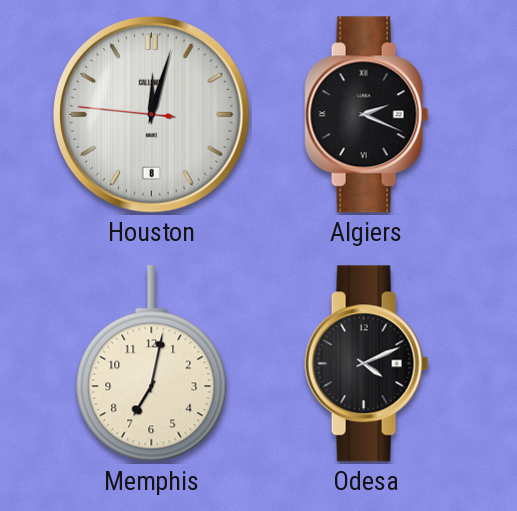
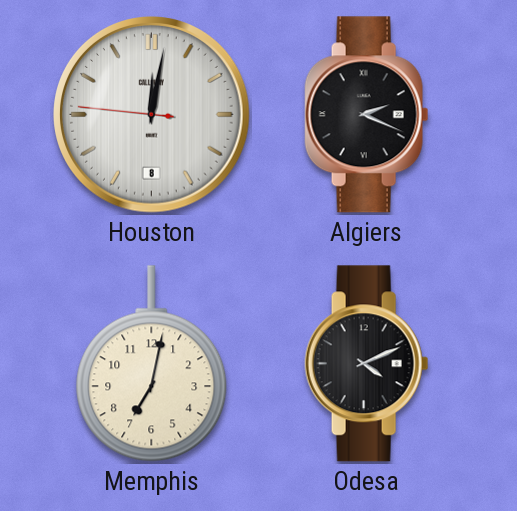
Houston: 12:02 -> 12:01
